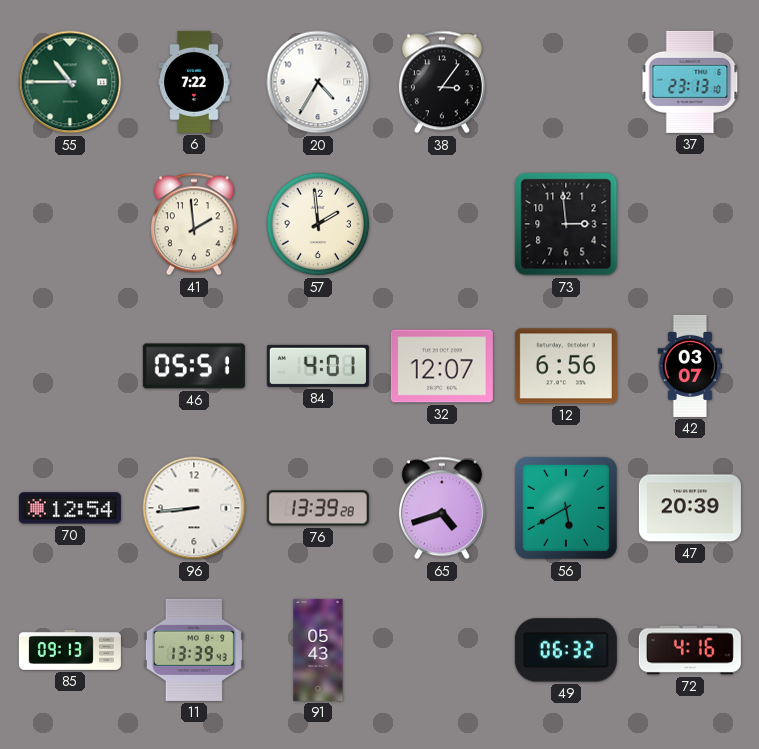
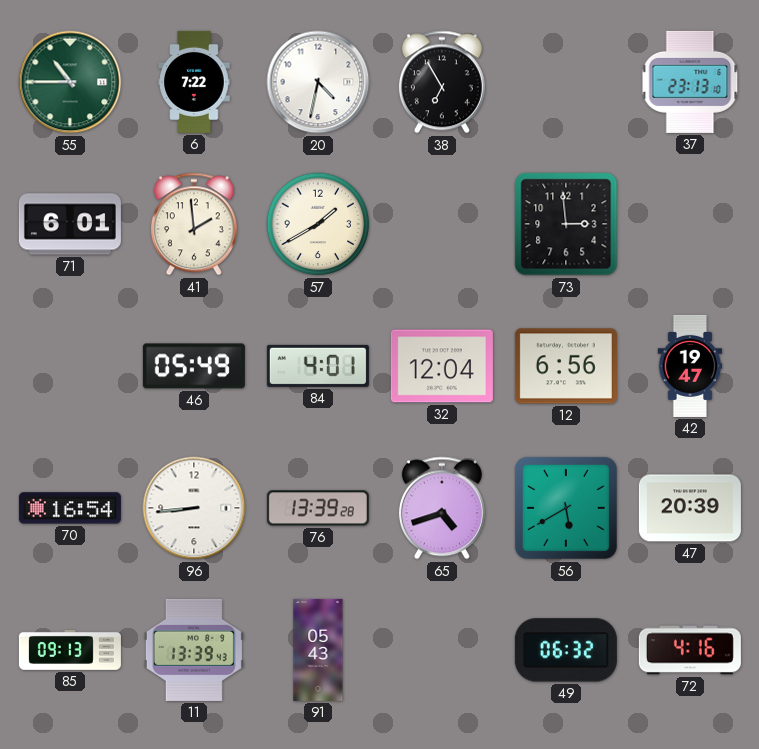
20: 4:35 -> 4:32
38: 3:06 -> 6:55
71: none -> 6:01
57: 1:59 -> 1:40
46: 05:51 -> 05:49
32: 12:07 -> 12:04
42: 03:07 -> 19:47
70: 12:54 -> 16:54
